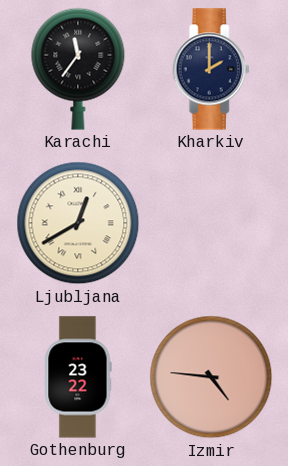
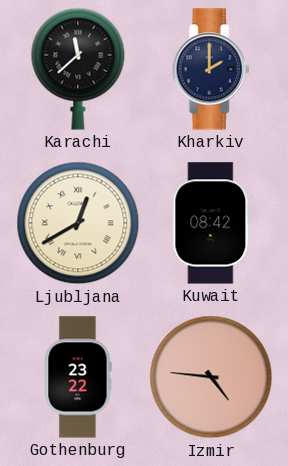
Karachi: 11:36 -> 11:38
Kuwait: none -> 08:42
